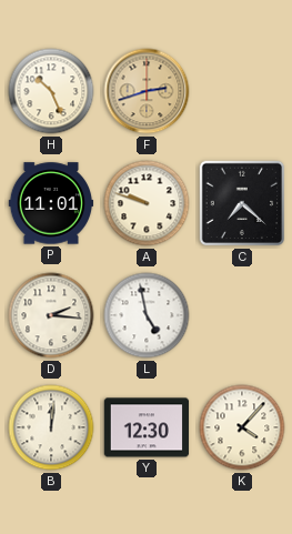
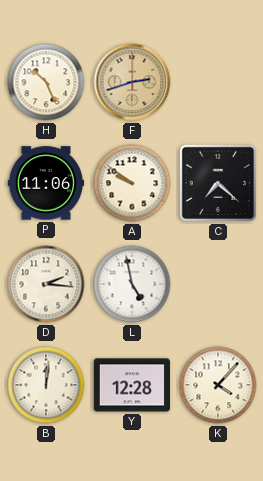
P: 11:01 -> 11:06
A: 9:48 -> 9:51
Y: 12:30 -> 12:28
